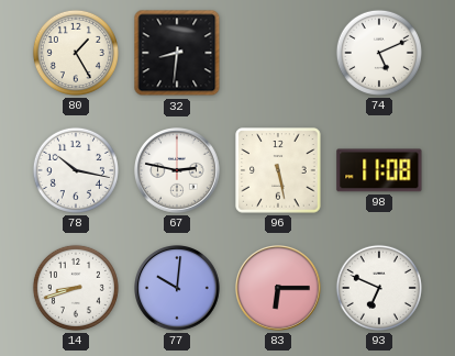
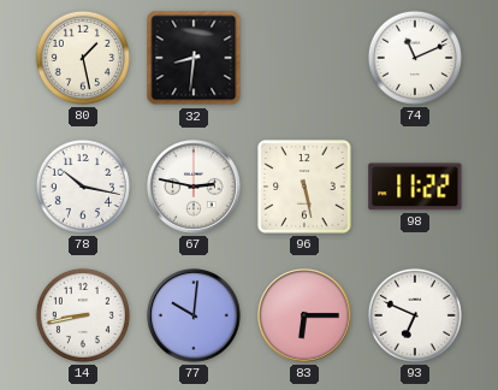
80: 1:25 -> 1:28
74: 5:11 -> 11:11
98: 11:08 -> 11:22
14: 8:42 -> 8:43
